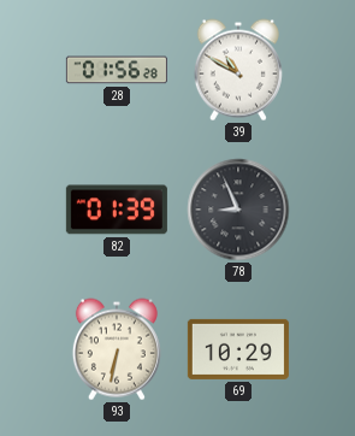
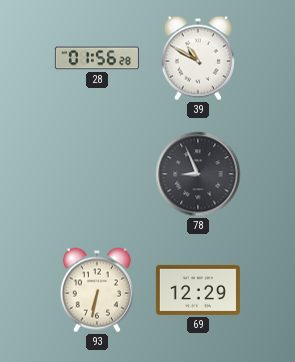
82: 01:39 -> none
69: 10:29 -> 12:29
